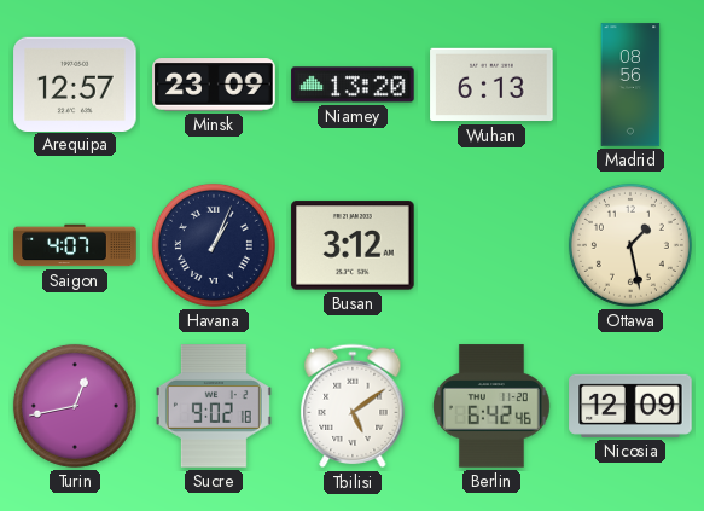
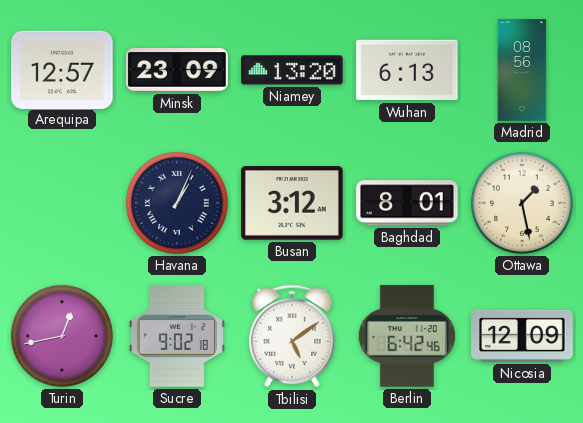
Saigon: 4:07 -> none
Baghdad: none -> 8:01
